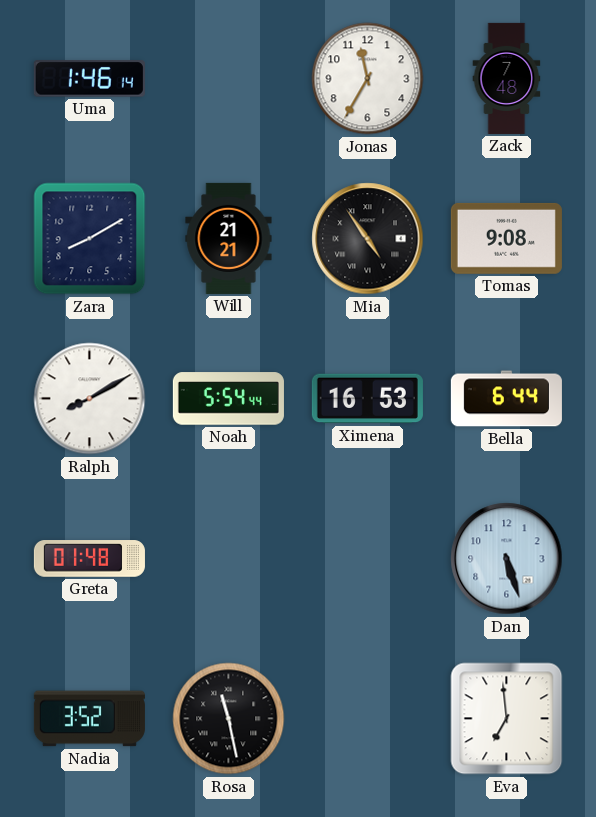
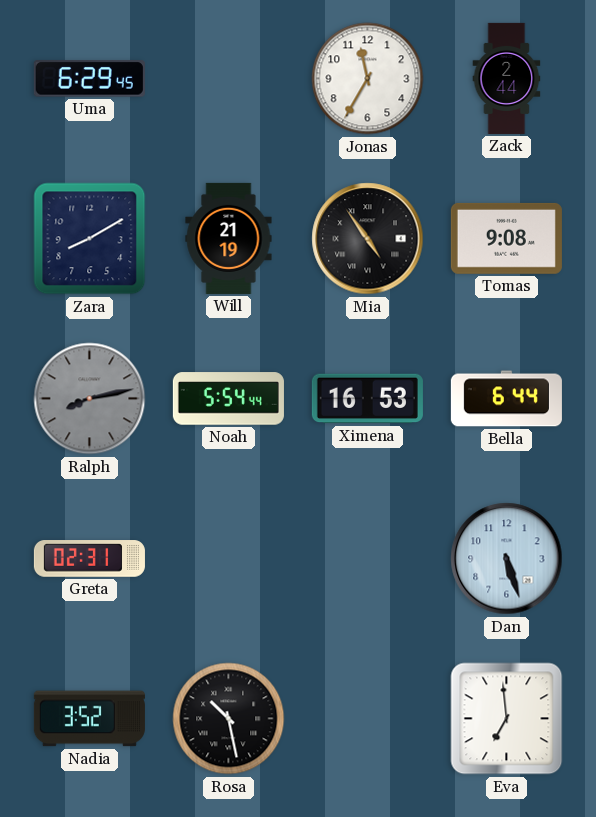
Uma: 1:46 -> 6:29
Zack: 7:48 -> 2:44
Will: 21:21 -> 21:19
Ralph: 8:10 -> 8:13
Ralph dial: white -> grey
Greta: 01:48 -> 02:31
Rosa: 11:28 -> 10:28
